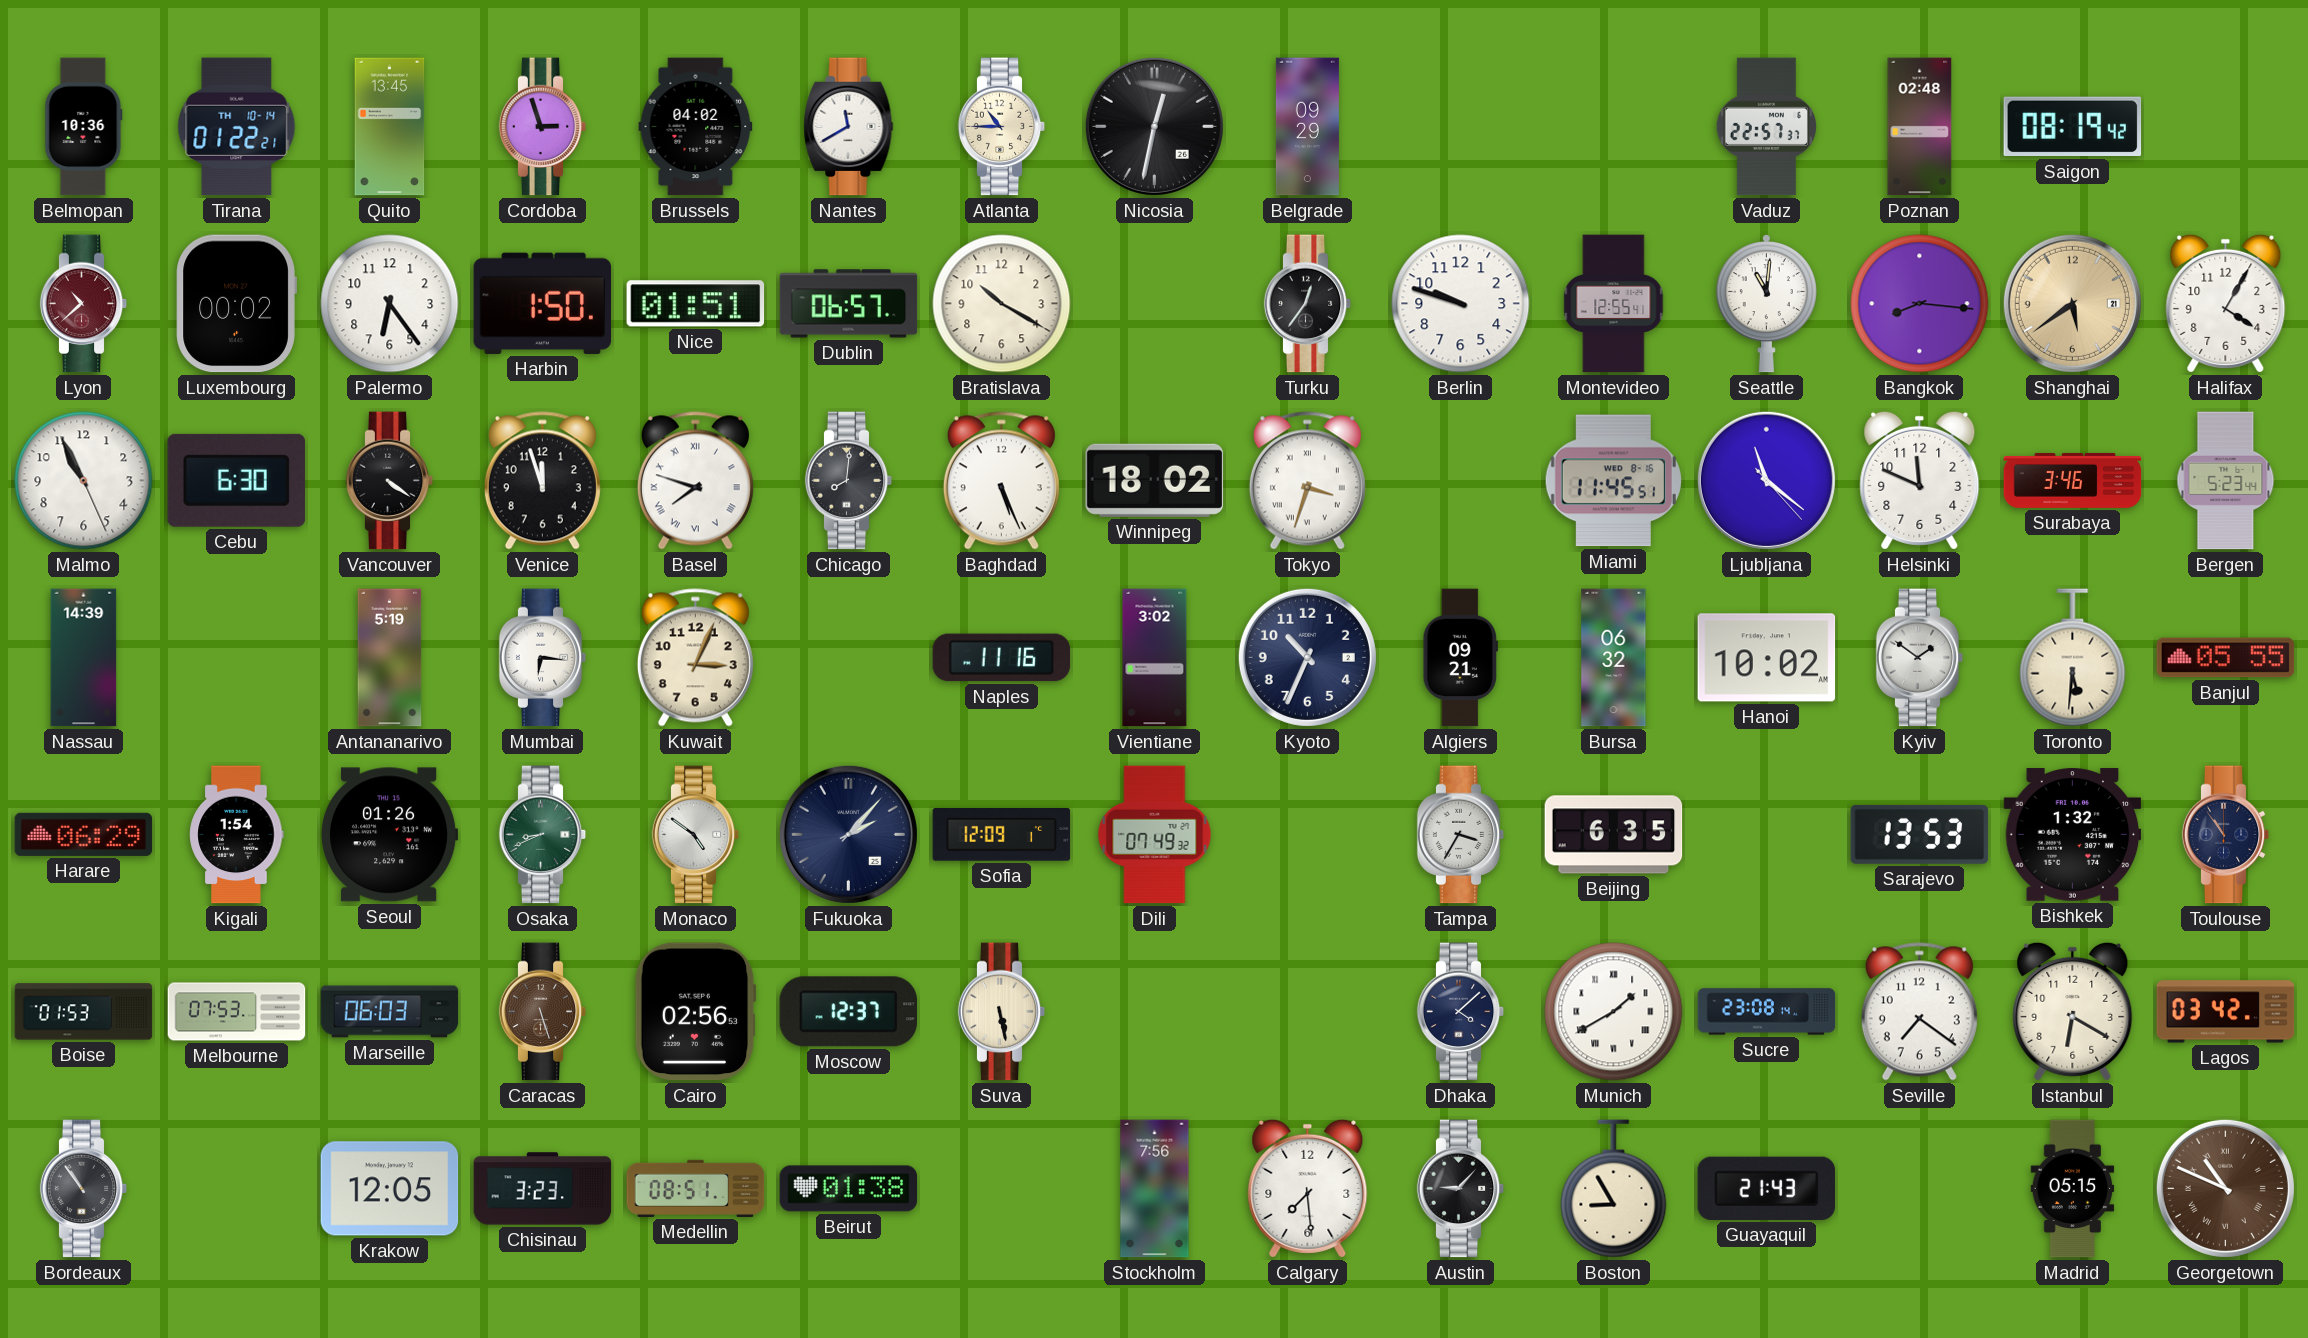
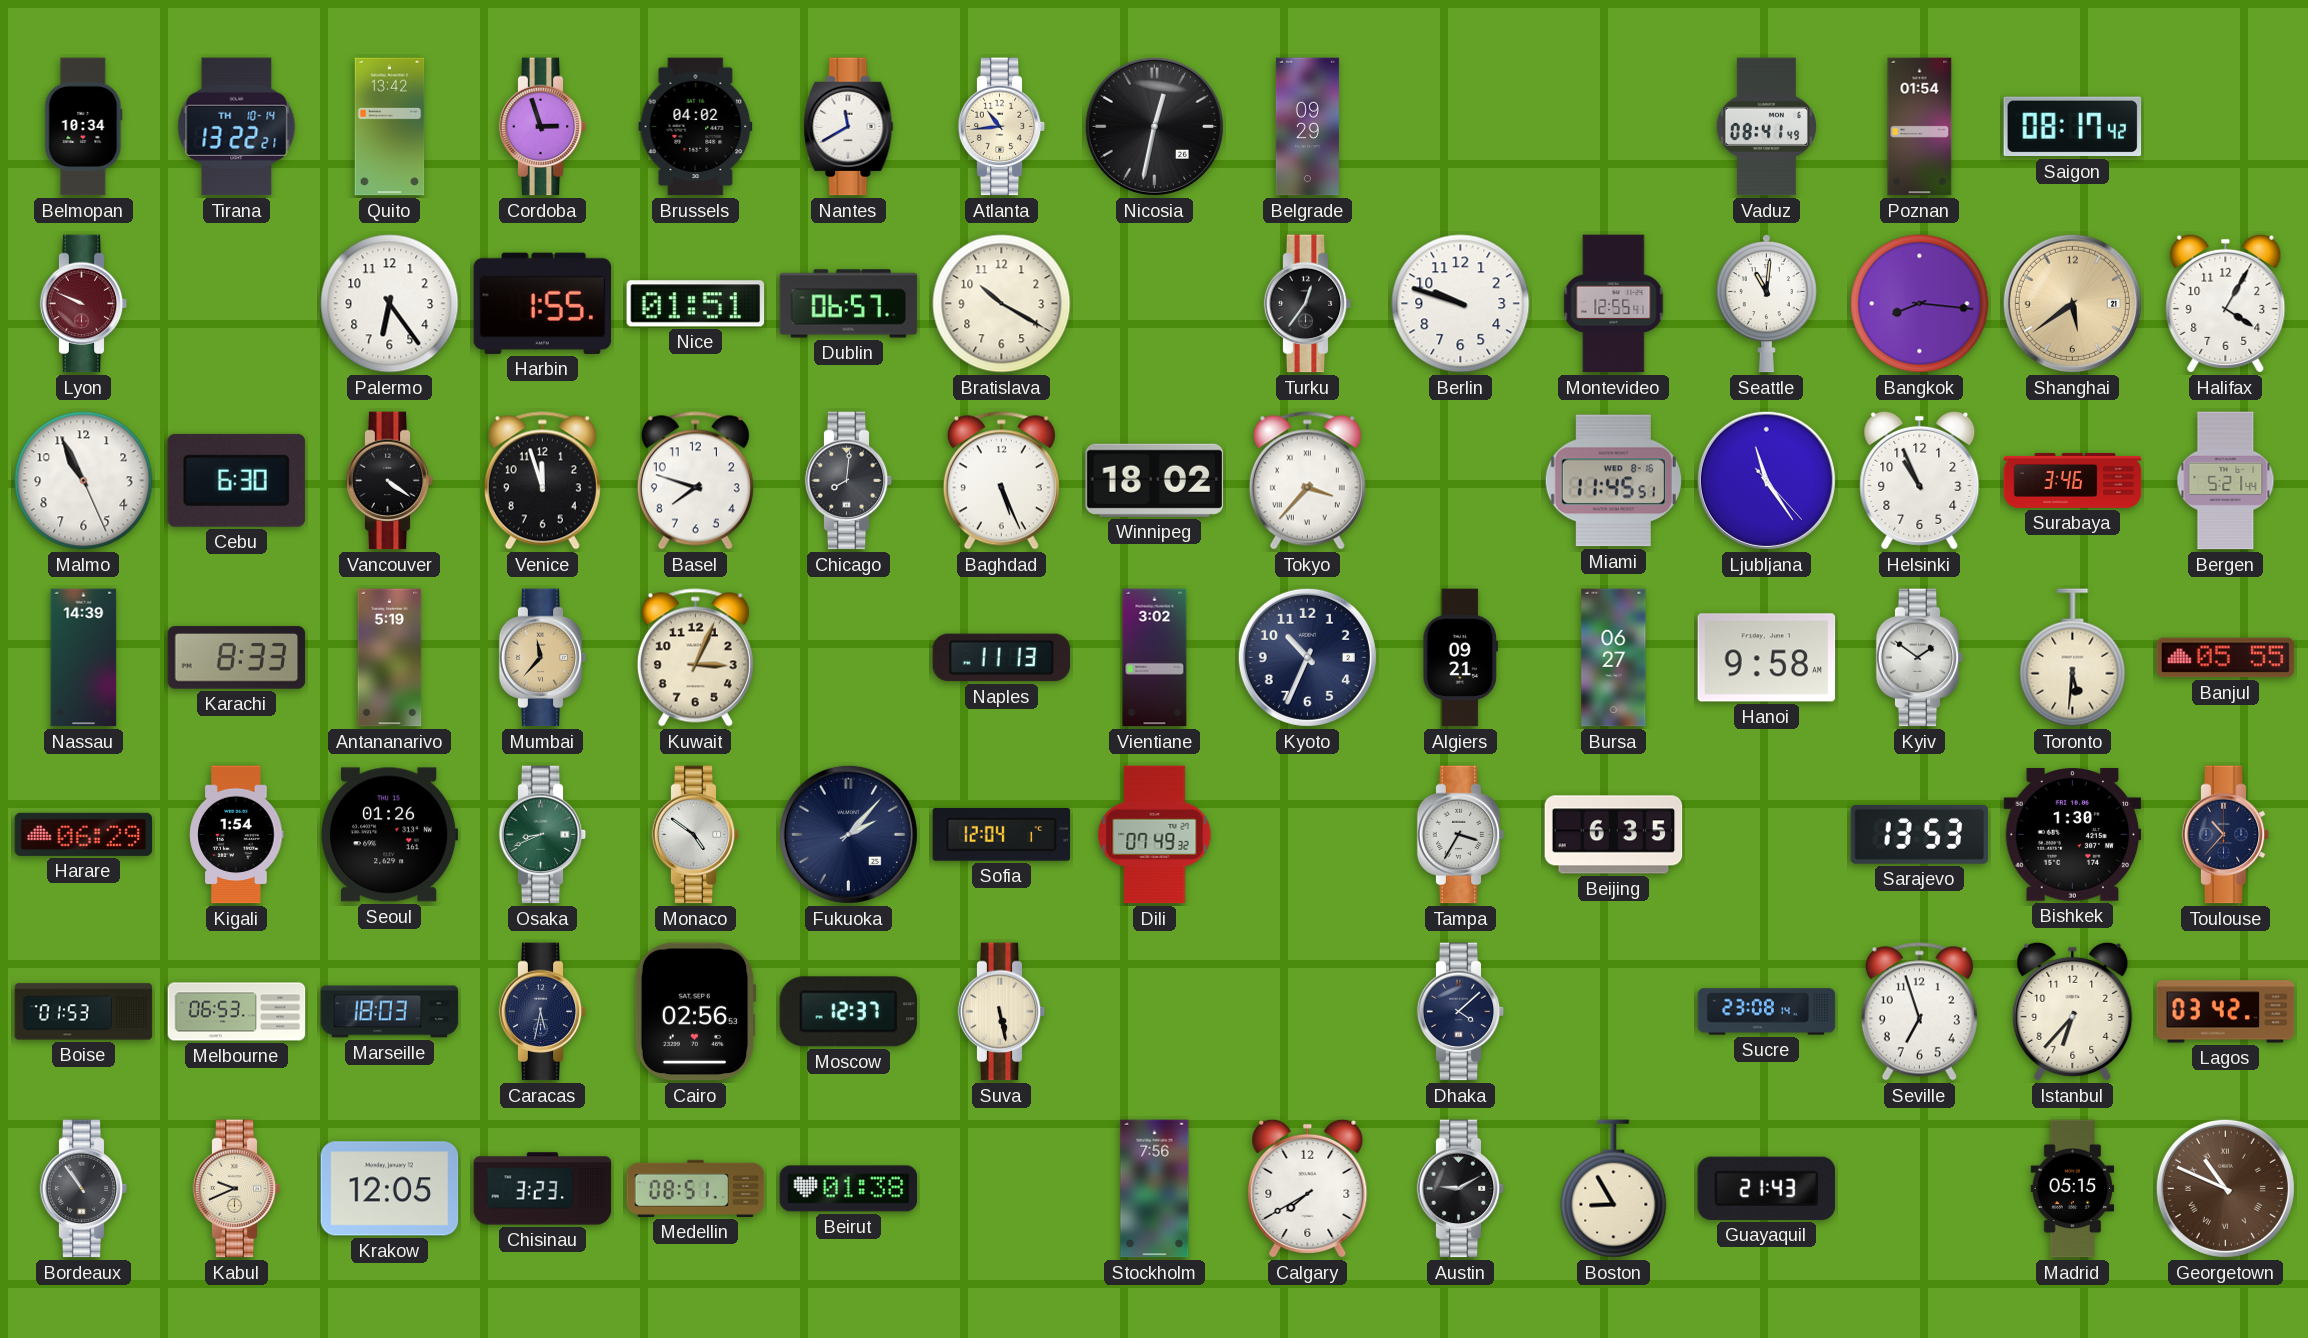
Belmopan: 10:36 -> 10:34
Tirana: 01:22 -> 13:22
Quito: 13:45 -> 13:42
Atlanta: 10:45 -> 10:44
Vaduz: 22:57 -> 08:41
Poznan: 02:48 -> 01:54
Saigon: 08:19 -> 08:17
Lyon: 10:38 -> 9:49
Luxembourg: 00:02 -> none
Harbin: 1:50 -> 1:55
Basel numerals: Roman -> Arabic
Tokyo: 3:33 -> 3:37
Ljubljana: 11:21 -> 11:24
Helsinki: 11:49 -> 10:56
Bergen: 5:23 -> 5:21
Karachi: none -> 8:33
Mumbai: 6:16 -> 11:37
Mumbai dial: white -> champagne
Naples: 11:16 -> 11:13
Bursa: 06:32 -> 06:27
Hanoi: 10:02 -> 9:58
Sofia: 12:09 -> 12:04
Bishkek: 1:32 -> 1:30
Toulouse: 10:54 -> 10:37
Melbourne: 07:53 -> 06:53
Marseille: 06:03 -> 18:03
Caracas: 5:27 -> 5:32
Caracas dial: brown -> navy
Munich: 1:40 -> none
Seville: 7:21 -> 6:57
Istanbul: 6:20 -> 6:37
Kabul: none -> 9:41
Calgary: 7:29 -> 7:40
Austin: 9:07 -> 9:10
